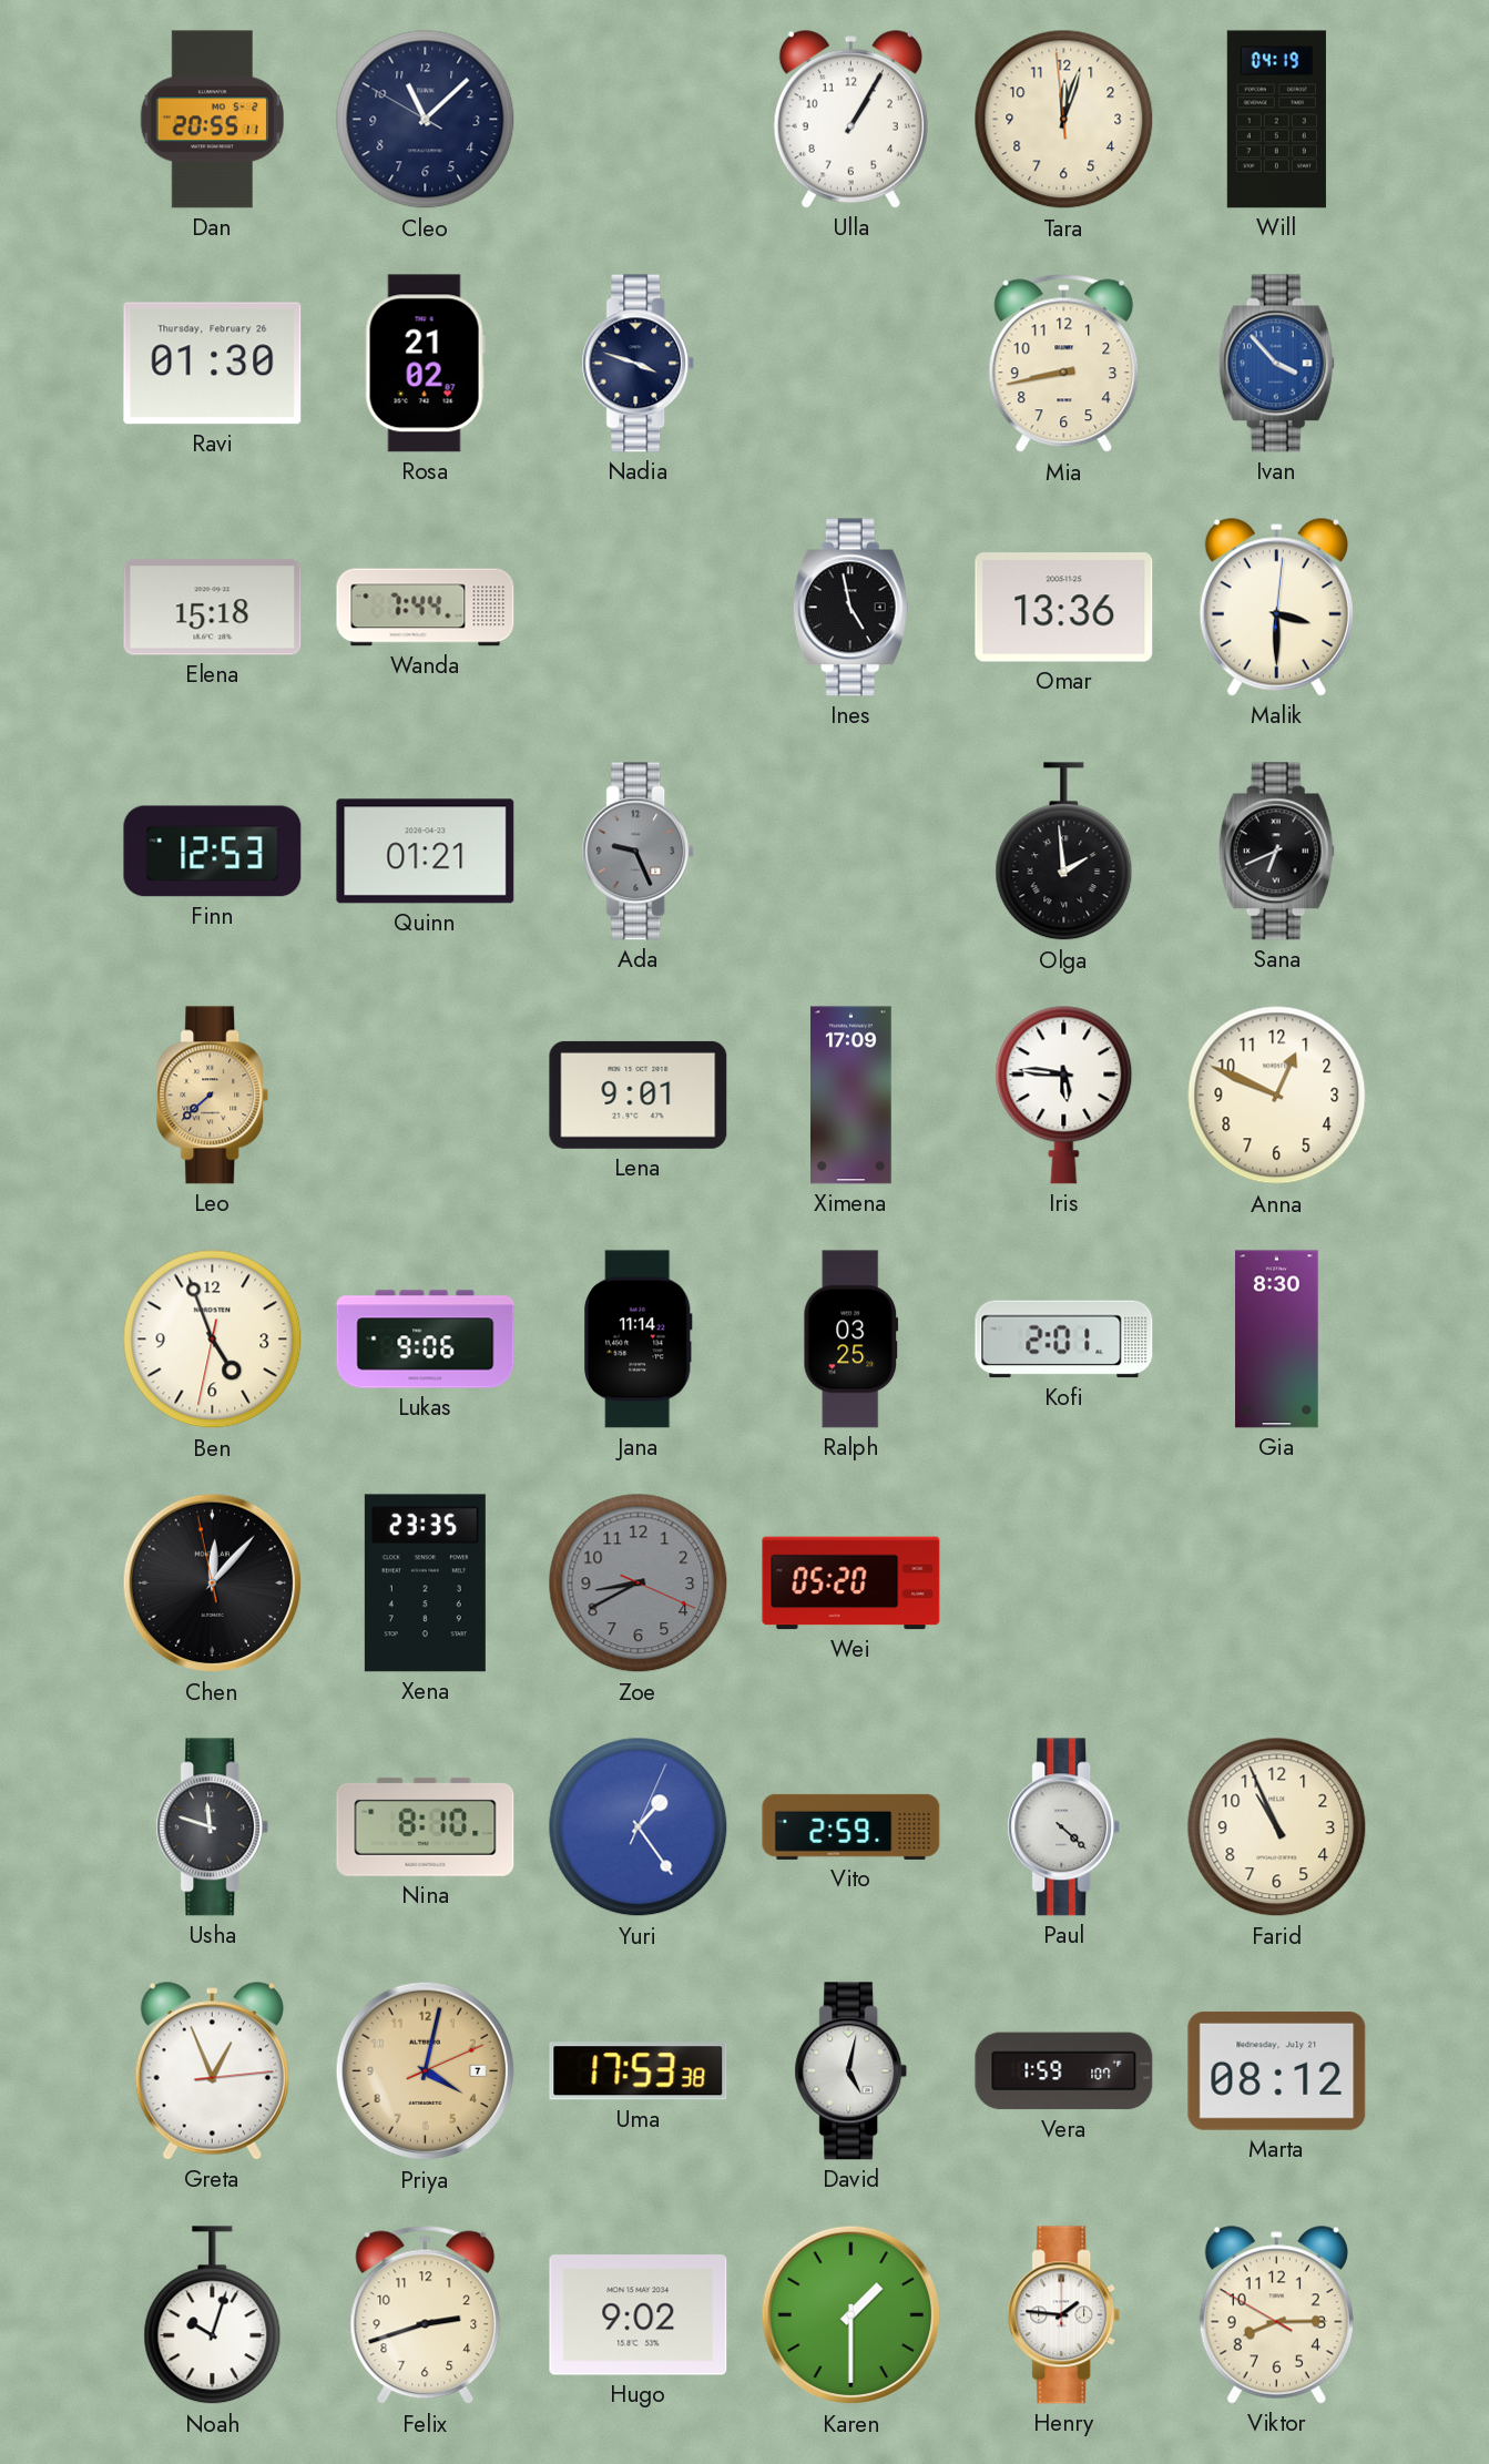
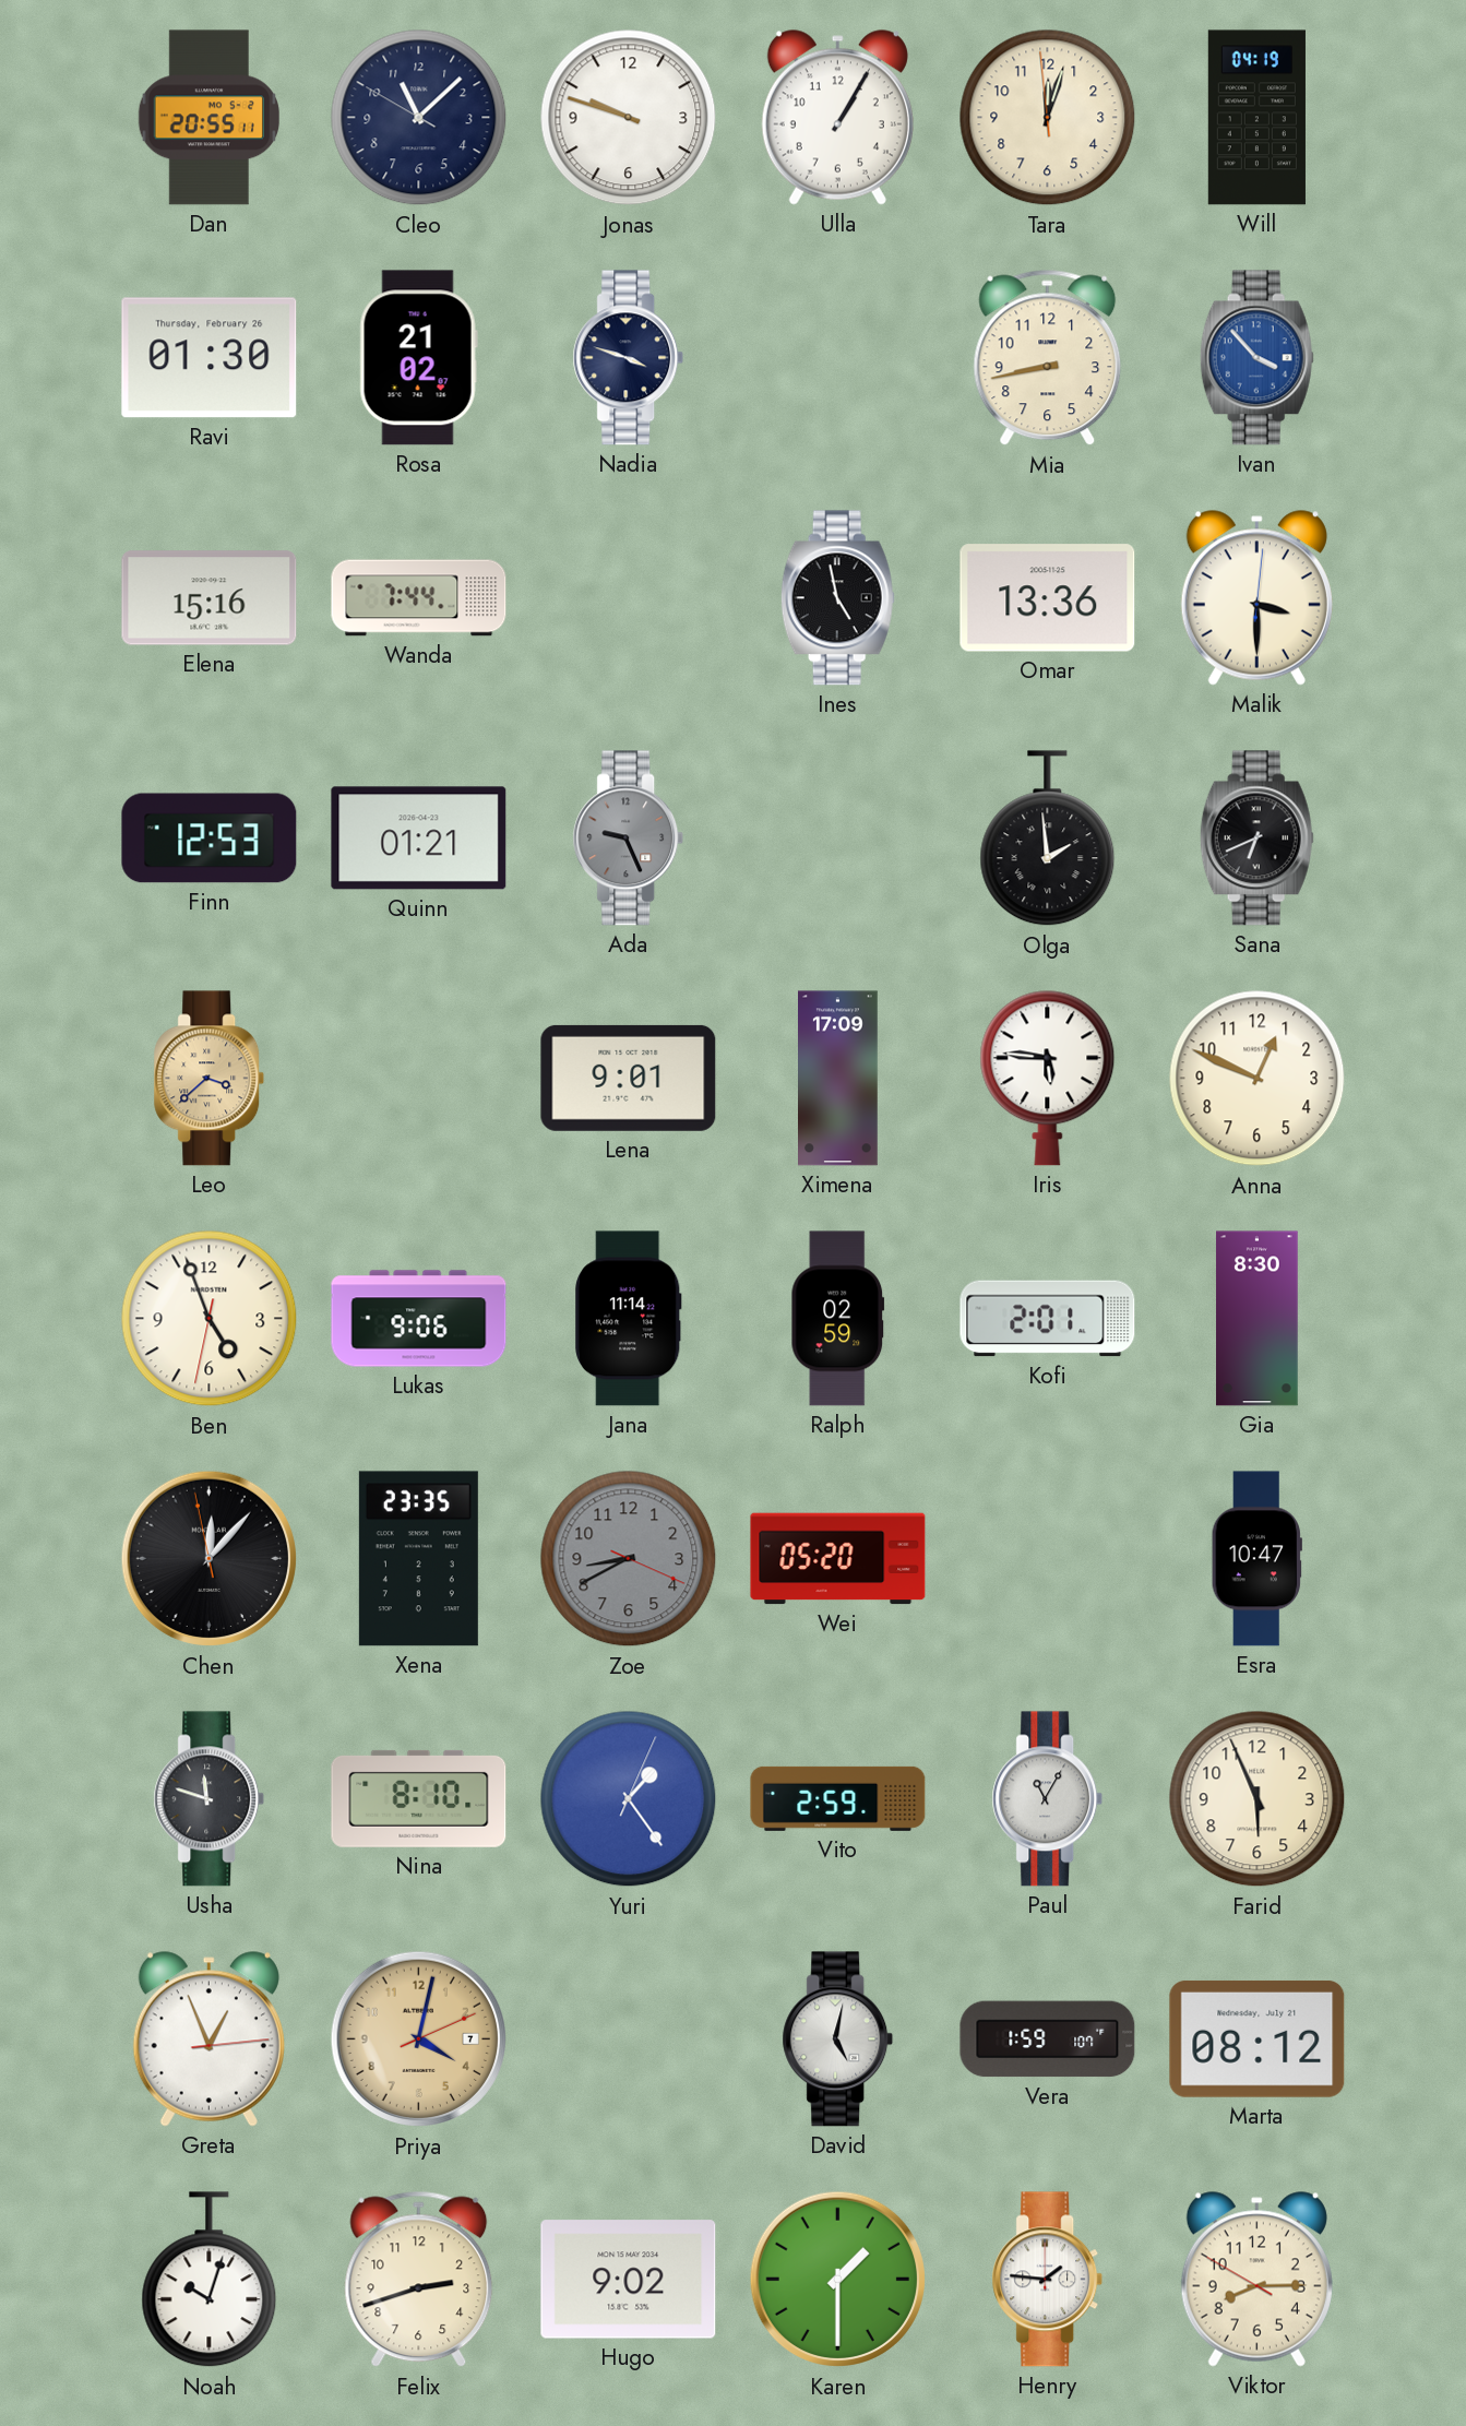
Jonas: none -> 9:48
Elena: 15:18 -> 15:16
Leo: 7:38 -> 3:38
Ralph: 03:25 -> 02:59
Esra: none -> 10:47
Paul: 4:22 -> 11:05
Farid: 10:56 -> 5:56
Uma: 17:53 -> none
